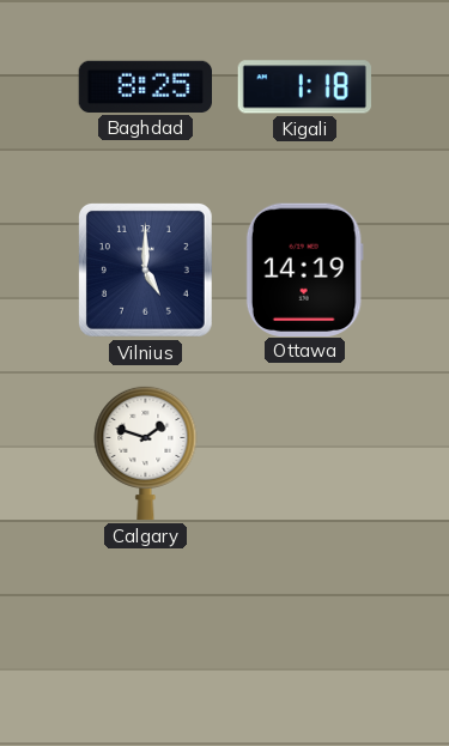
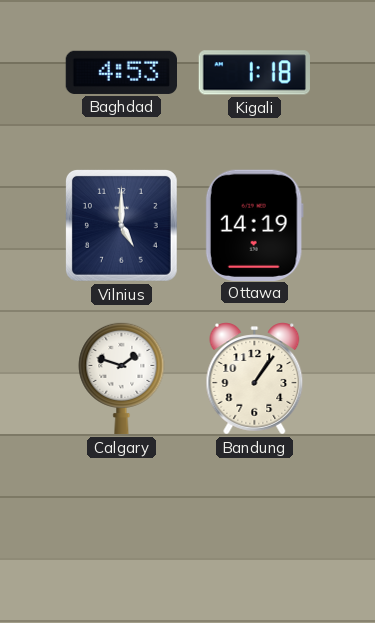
Baghdad: 8:25 -> 4:53
Bandung: none -> 1:06
